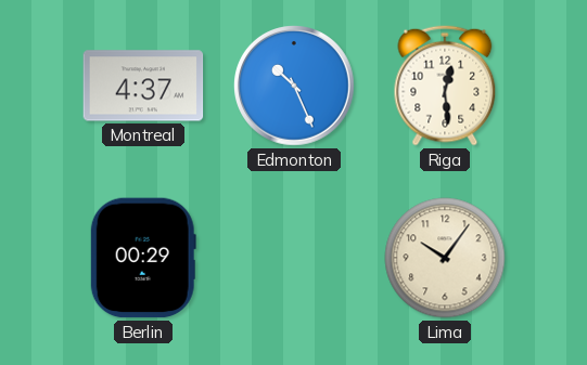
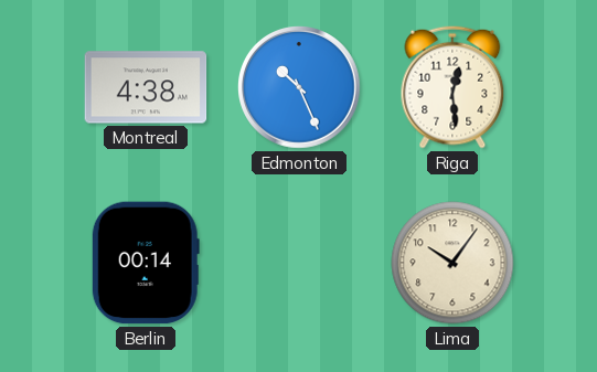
Montreal: 4:37 -> 4:38
Berlin: 00:29 -> 00:14
